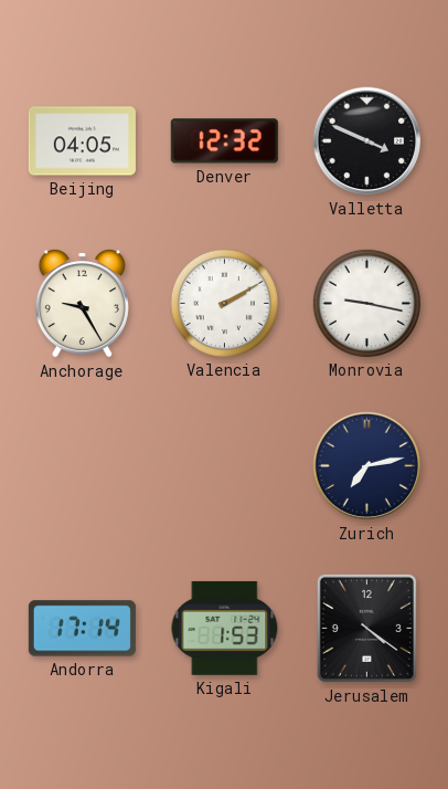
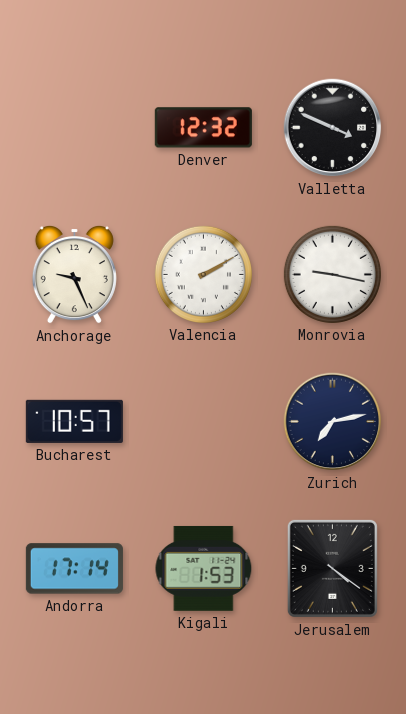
Beijing: 04:05 -> none
Anchorage: 9:25 -> 9:26
Bucharest: none -> 10:57
